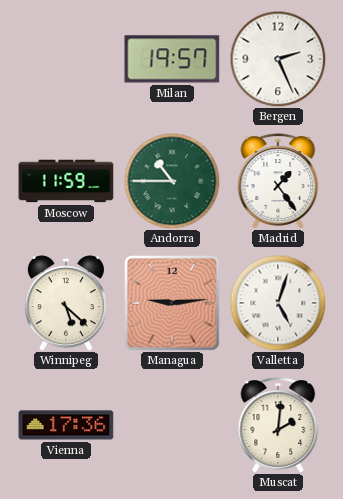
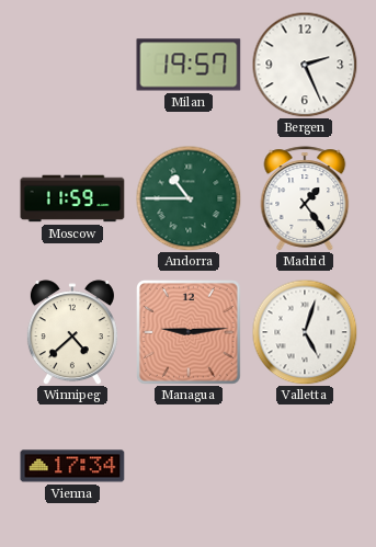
Winnipeg: 5:22 -> 4:38
Vienna: 17:36 -> 17:34
Muscat: 2:01 -> none
